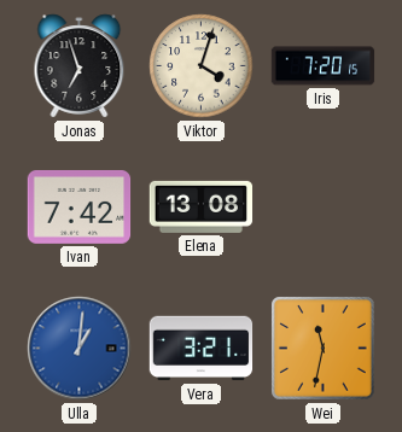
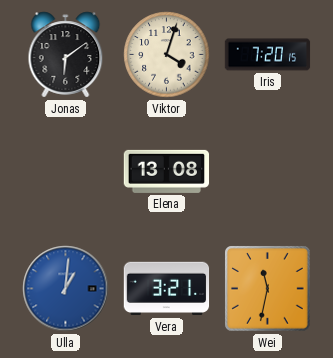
Jonas: 6:57 -> 6:09
Ivan: 7:42 -> none
